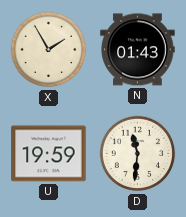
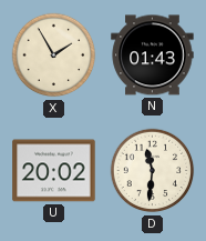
U: 19:59 -> 20:02
